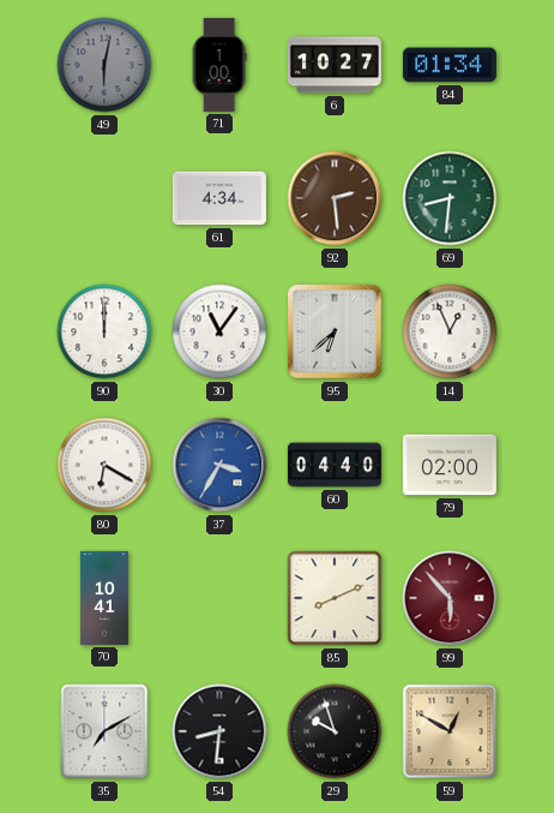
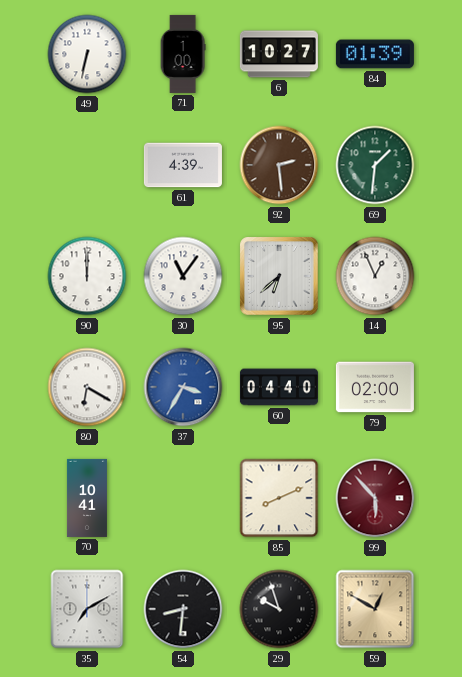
49: 6:02 -> 6:32
49 dial: grey -> white
84: 01:34 -> 01:39
61: 4:34 -> 4:39
69: 8:31 -> 1:31
